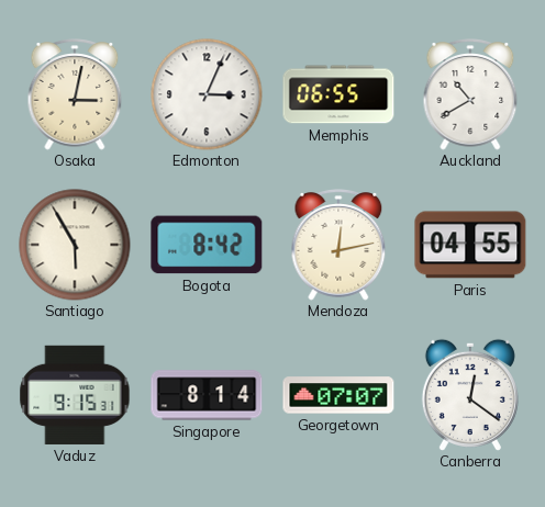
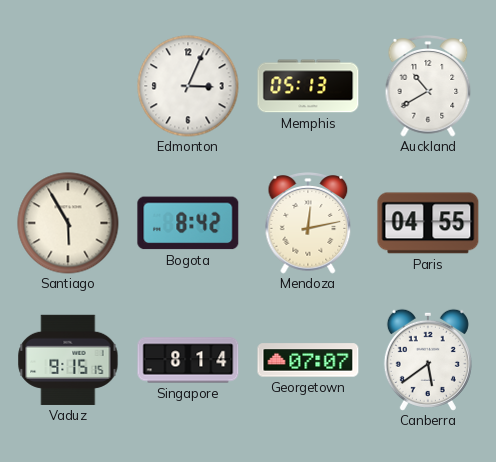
Osaka: 3:02 -> none
Memphis: 06:55 -> 05:13
Vaduz: 9:15:31 -> 9:15:15
Canberra: 12:21 -> 5:39
